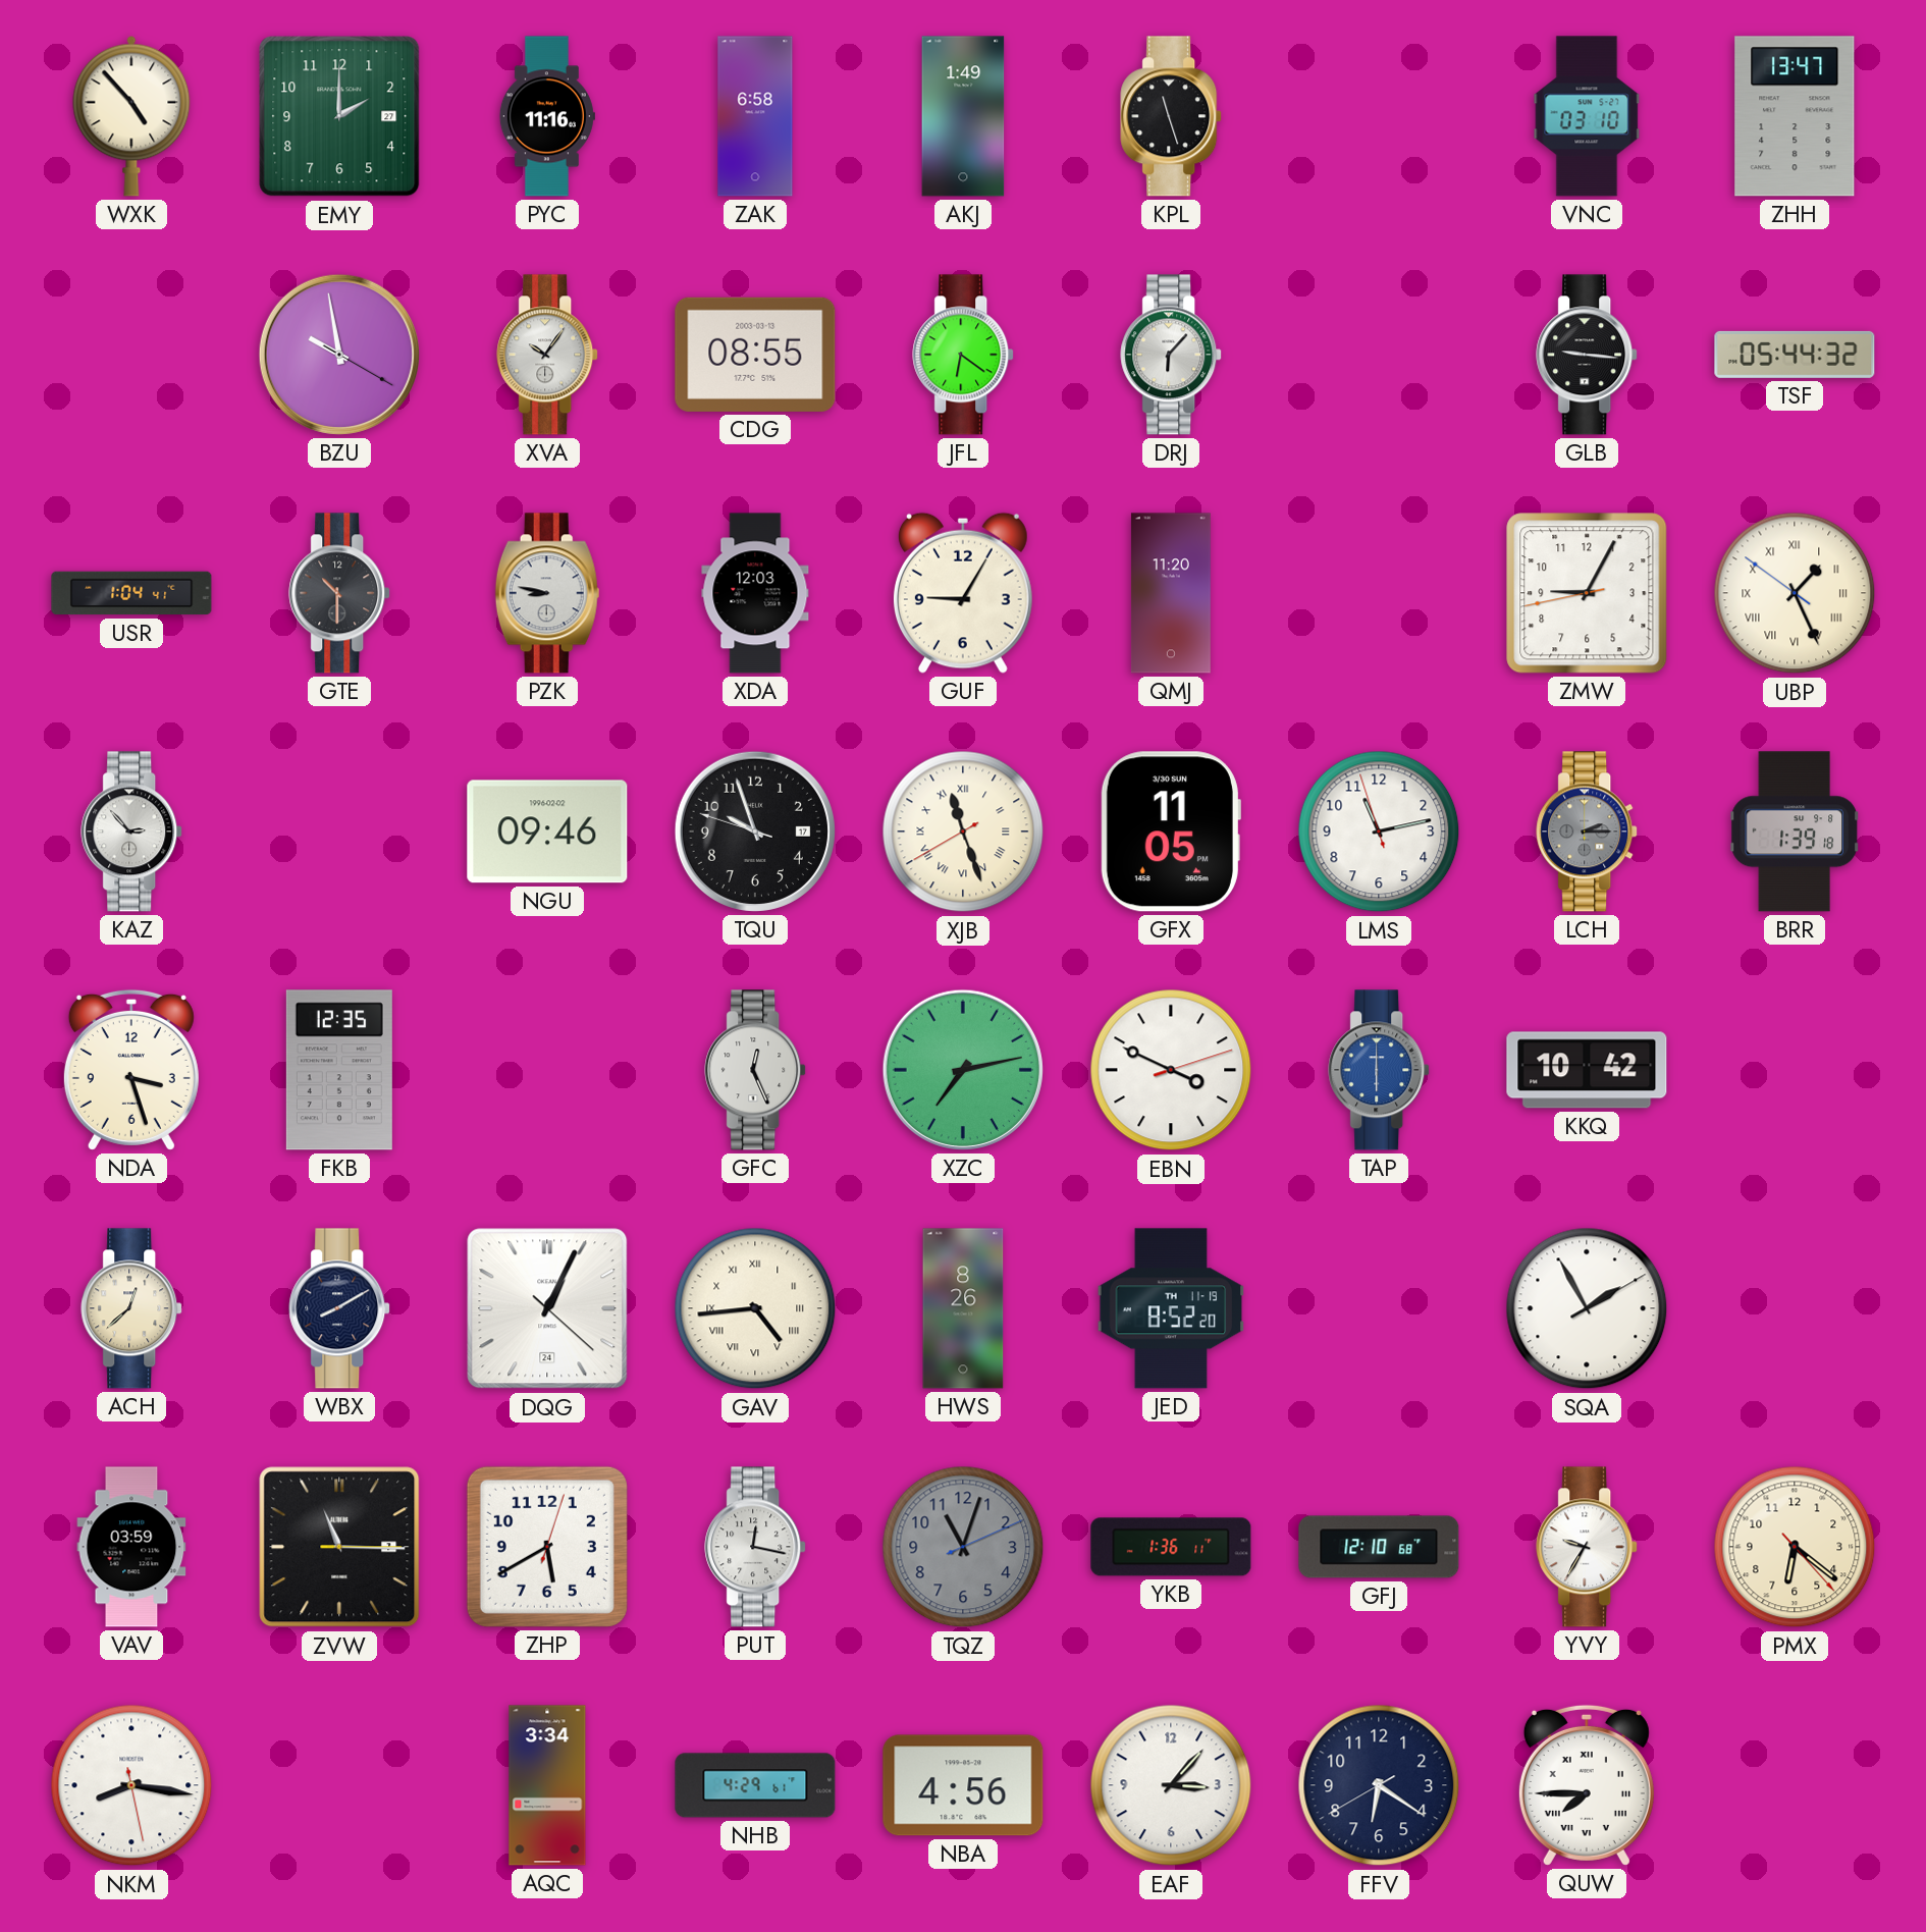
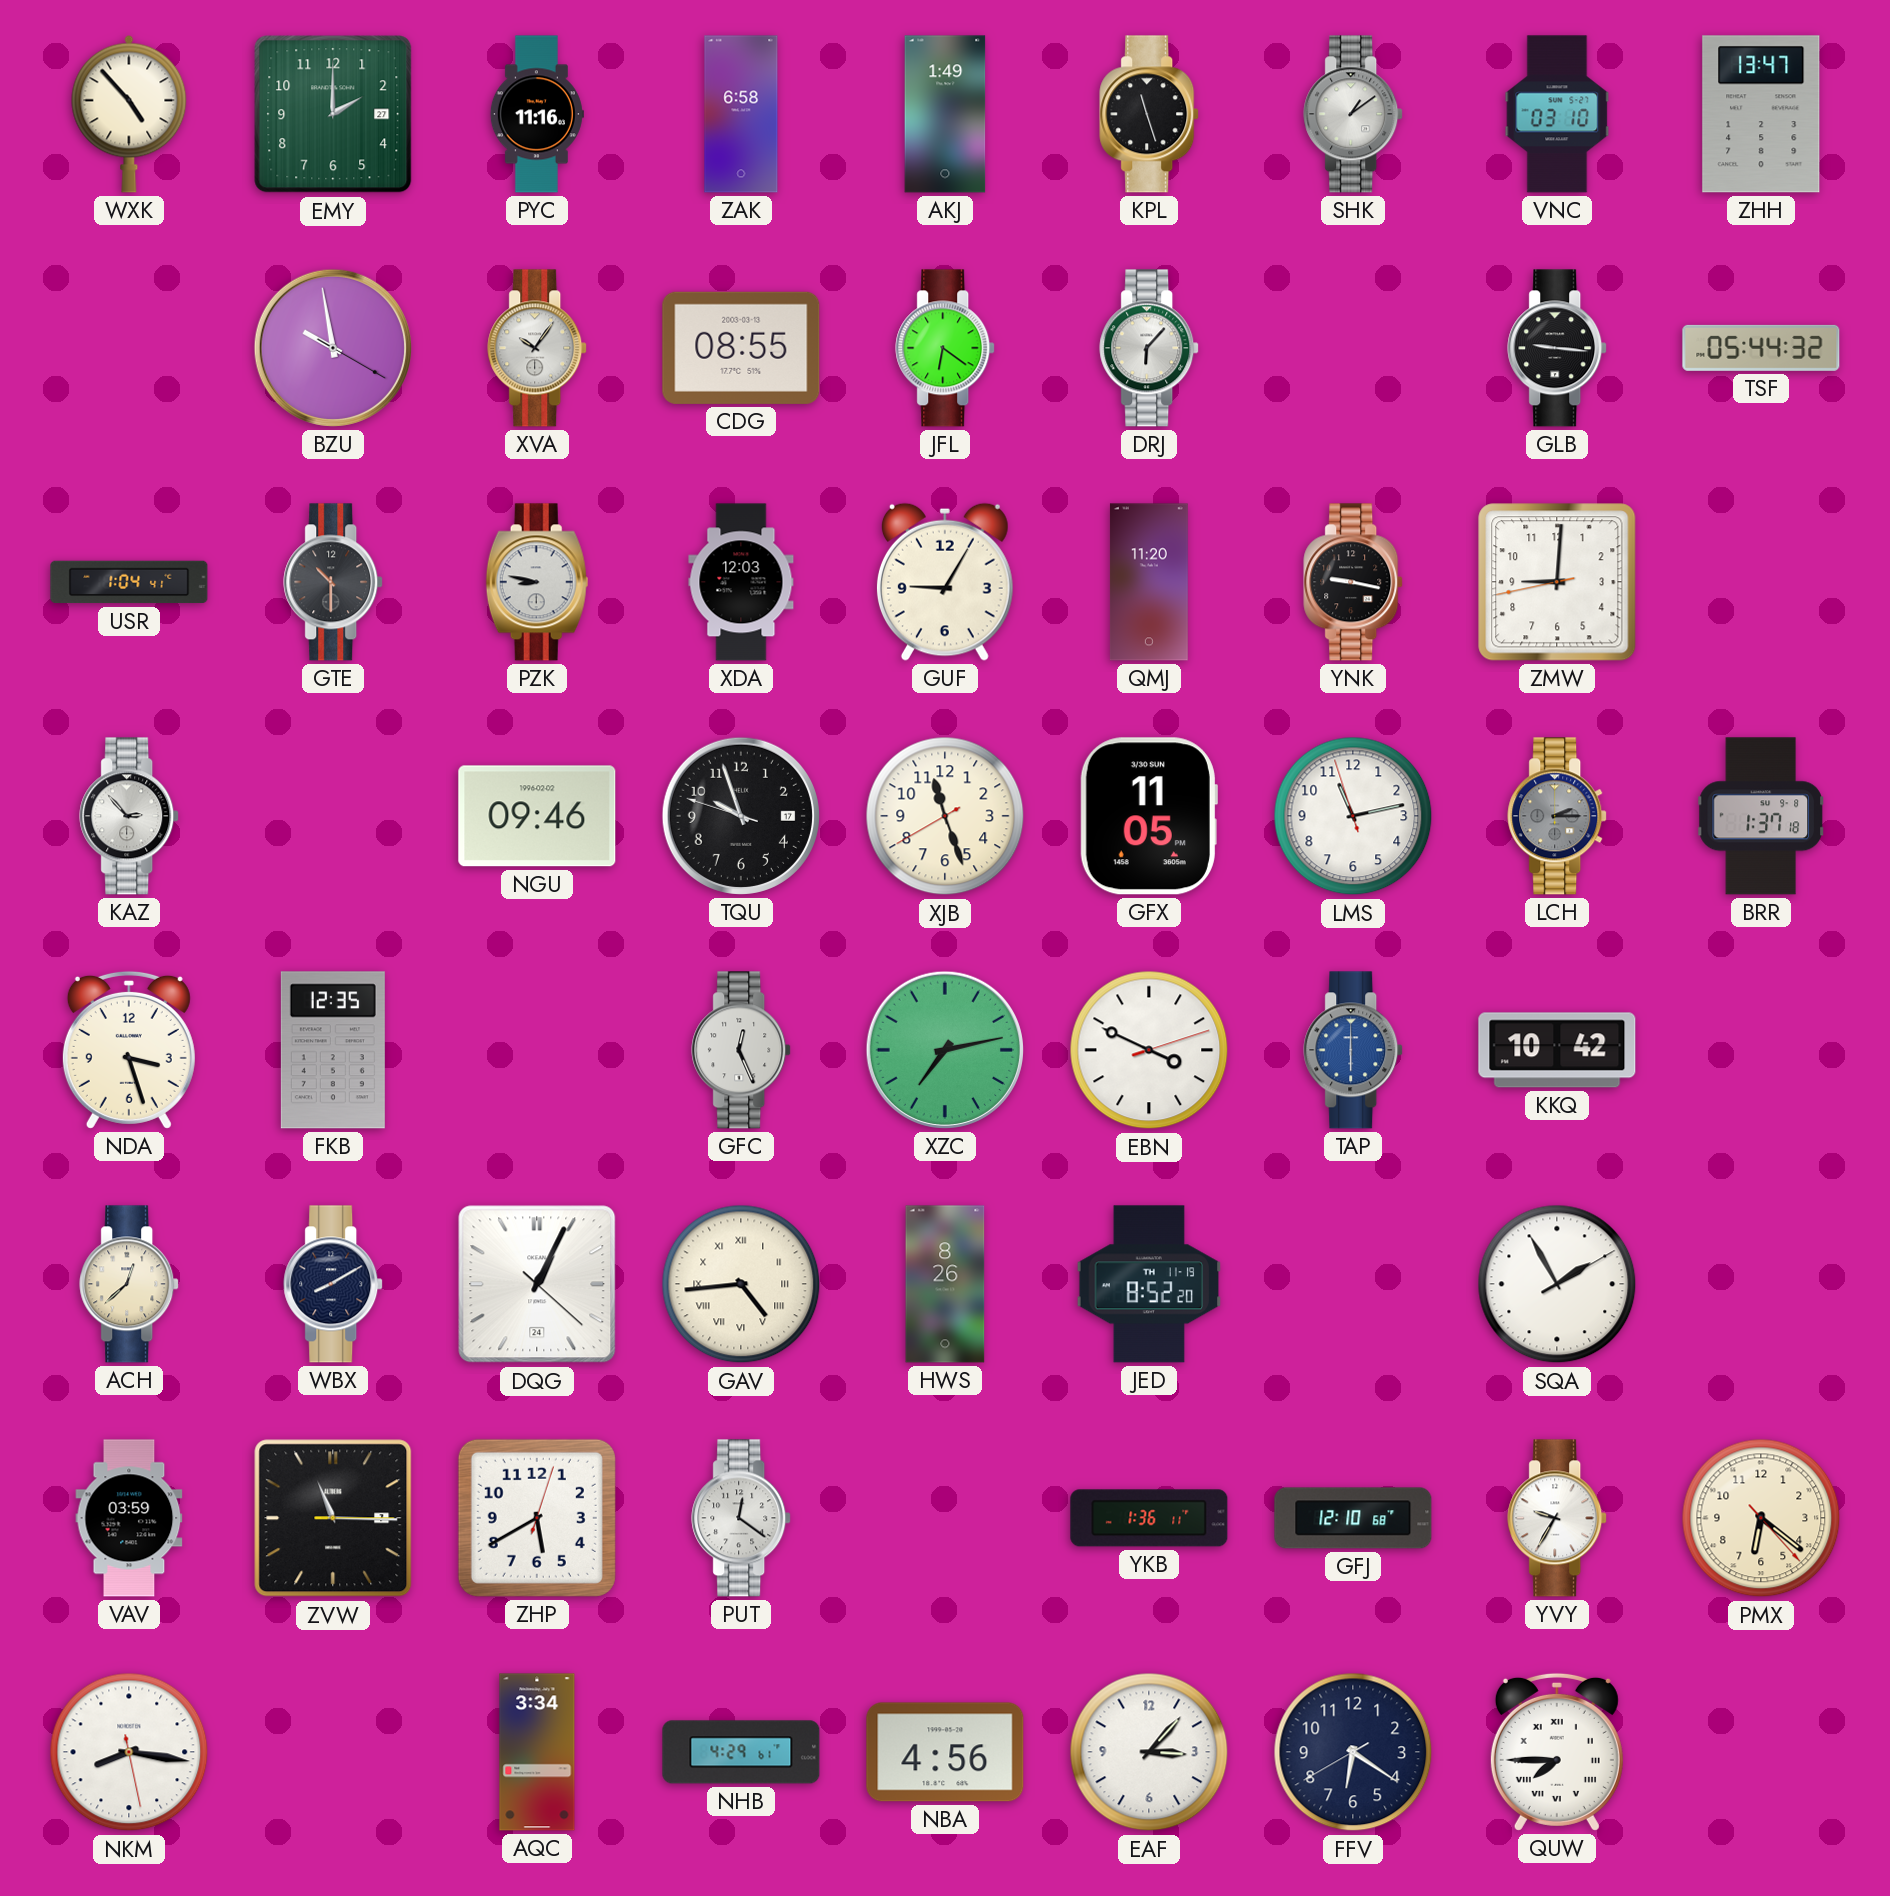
SHK: none -> 1:09
YNK: none -> 9:17
ZMW: 9:04 -> 9:00
UBP: 1:25 -> none
XJB numerals: Roman -> Arabic
BRR: 1:39 -> 1:37
PUT: 12:17 -> 12:21
TQZ: 11:03 -> none
